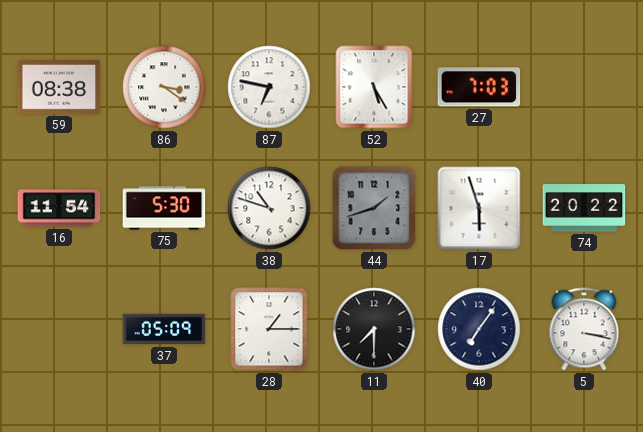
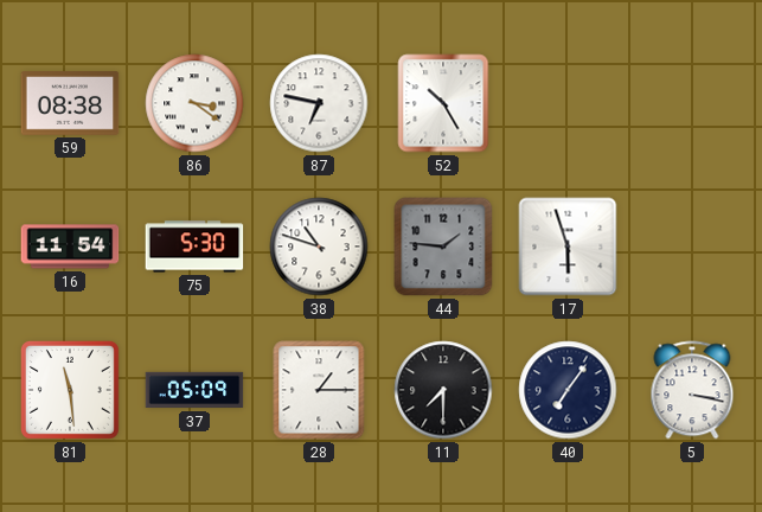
52: 5:25 -> 10:25
27: 7:03 -> none
44: 1:42 -> 1:46
74: 20:22 -> none
81: none -> 11:29
